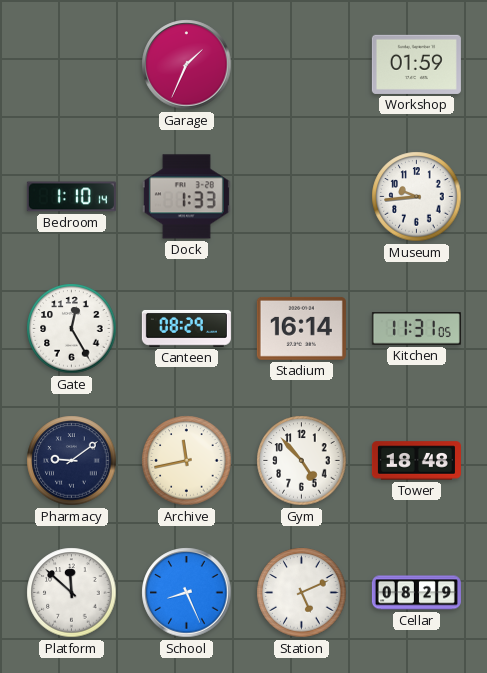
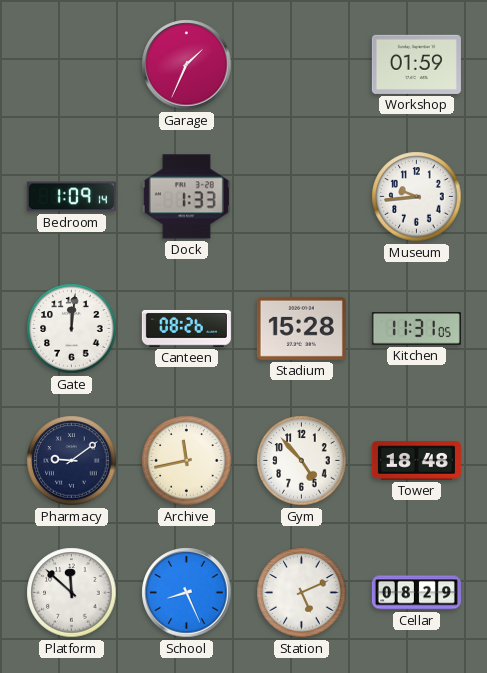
Bedroom: 1:10 -> 1:09
Gate: 12:25 -> 12:01
Canteen: 08:29 -> 08:26
Stadium: 16:14 -> 15:28
